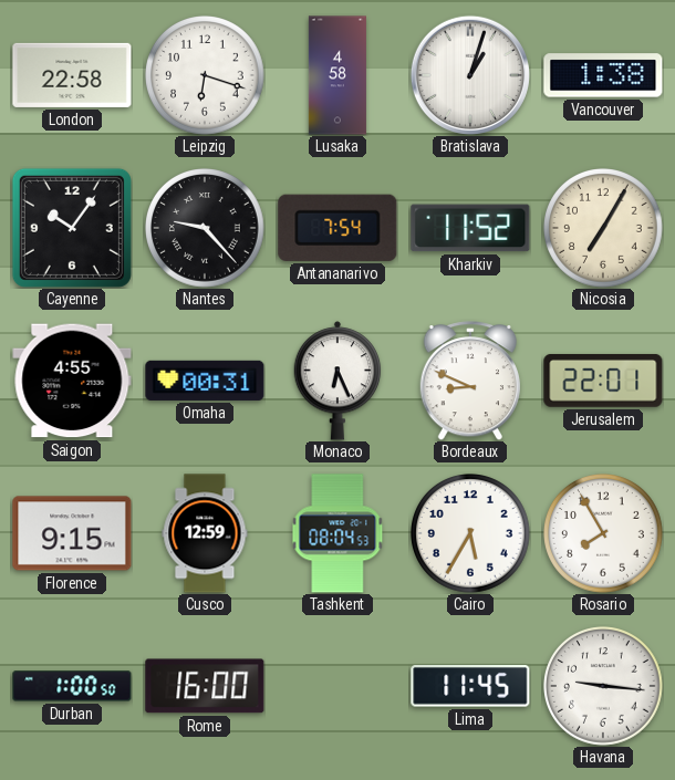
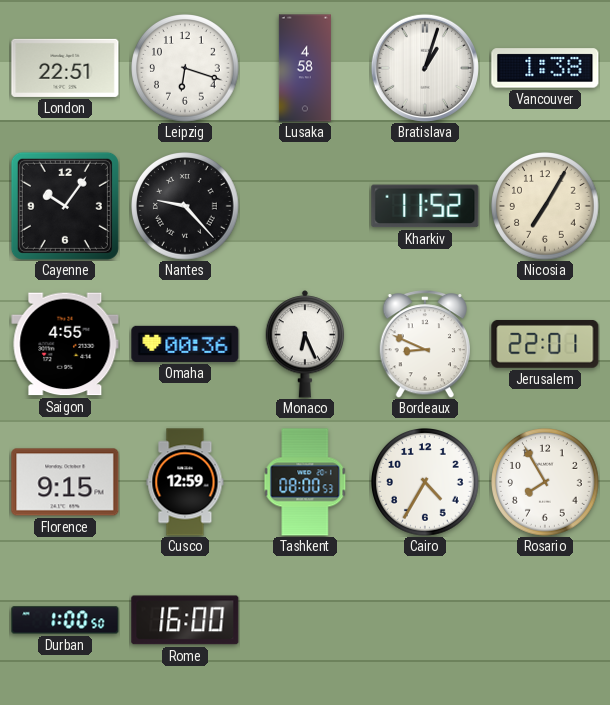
London: 22:58 -> 22:51
Antananarivo: 7:54 -> none
Omaha: 00:31 -> 00:36
Tashkent: 08:04 -> 08:00
Cairo: 5:35 -> 4:35
Lima: 11:45 -> none
Havana: 9:16 -> none
